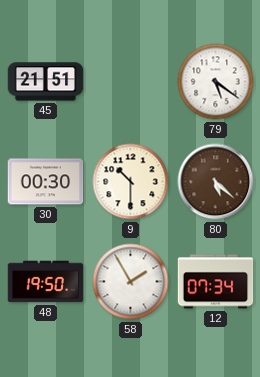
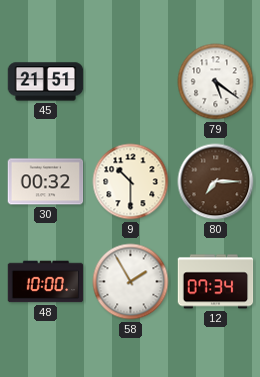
30: 00:30 -> 00:32
80: 5:22 -> 7:15
48: 19:50 -> 10:00
